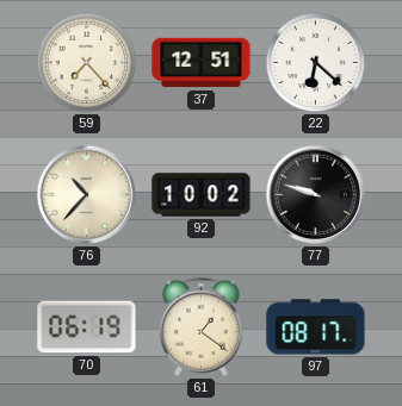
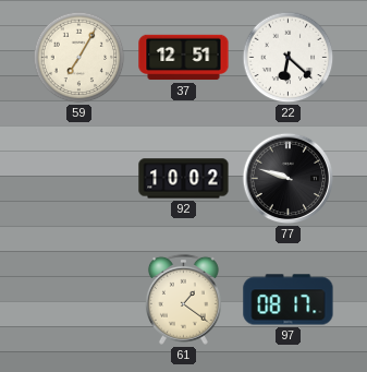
59: 7:23 -> 7:05
76: 10:37 -> none
70: 06:19 -> none
